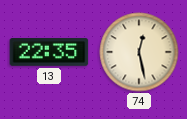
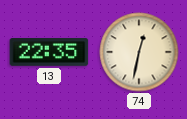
74: 12:28 -> 12:32
